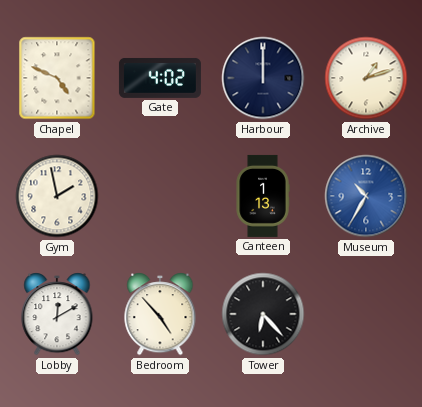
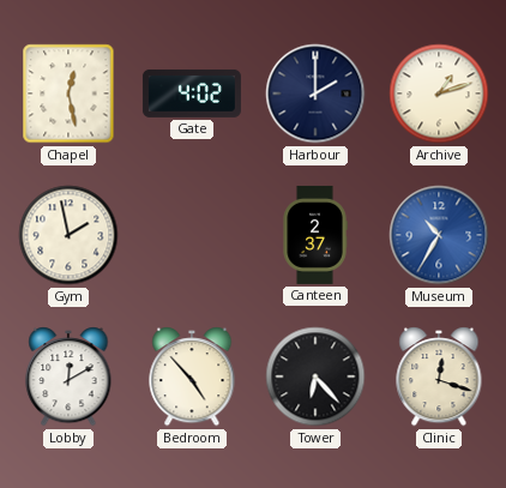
Chapel: 4:49 -> 12:28
Harbour: 12:00 -> 2:00
Canteen: 1:13 -> 2:37
Clinic: none -> 12:18
